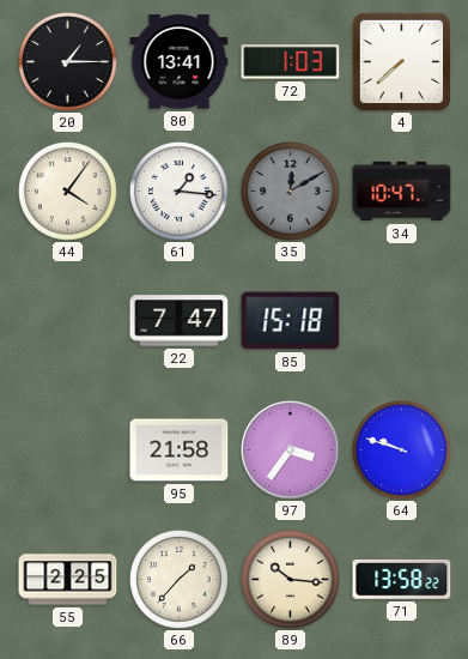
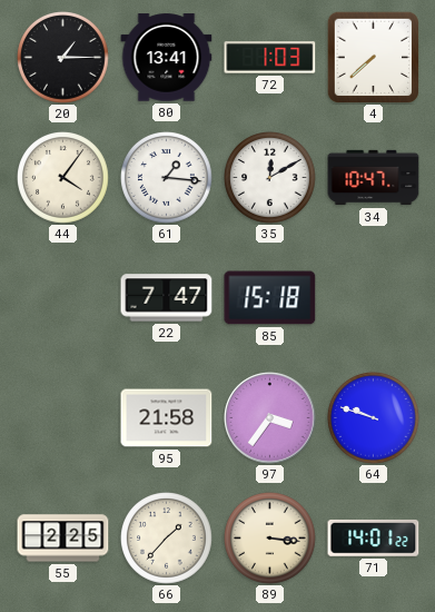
35 dial: grey -> white
89: 10:16 -> 3:16
71: 13:58 -> 14:01
